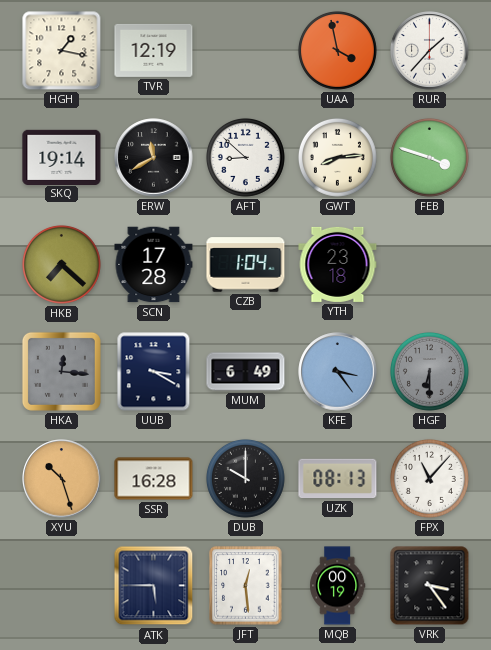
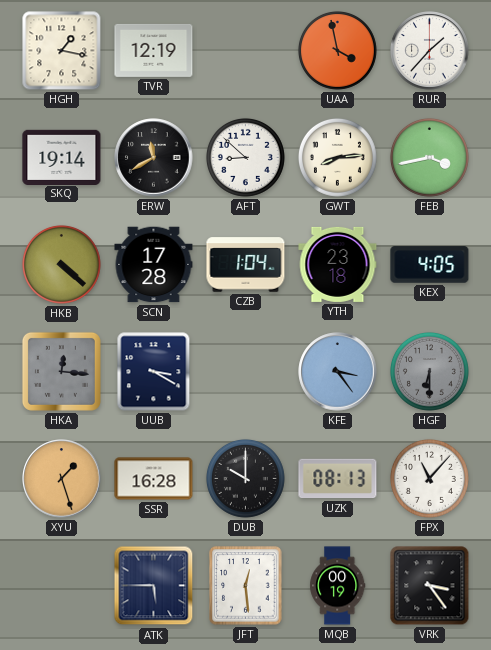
FEB: 3:48 -> 3:43
HKB: 7:22 -> 4:22
KEX: none -> 4:05
MUM: 6:49 -> none
XYU: 10:27 -> 1:27
